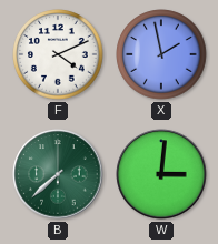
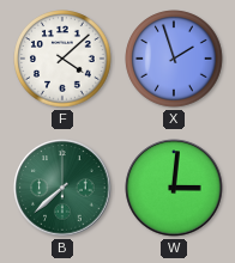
F: 4:11 -> 4:08
X: 1:58 -> 1:57
